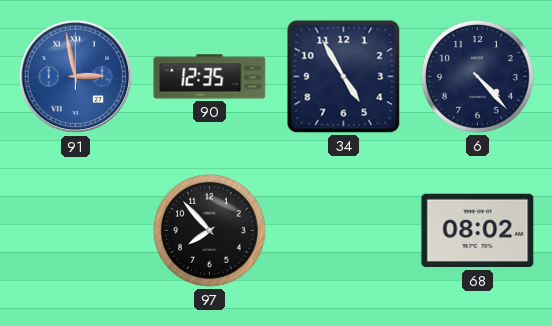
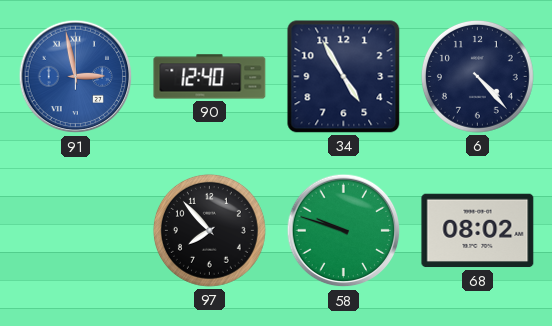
90: 12:35 -> 12:40
58: none -> 9:48
